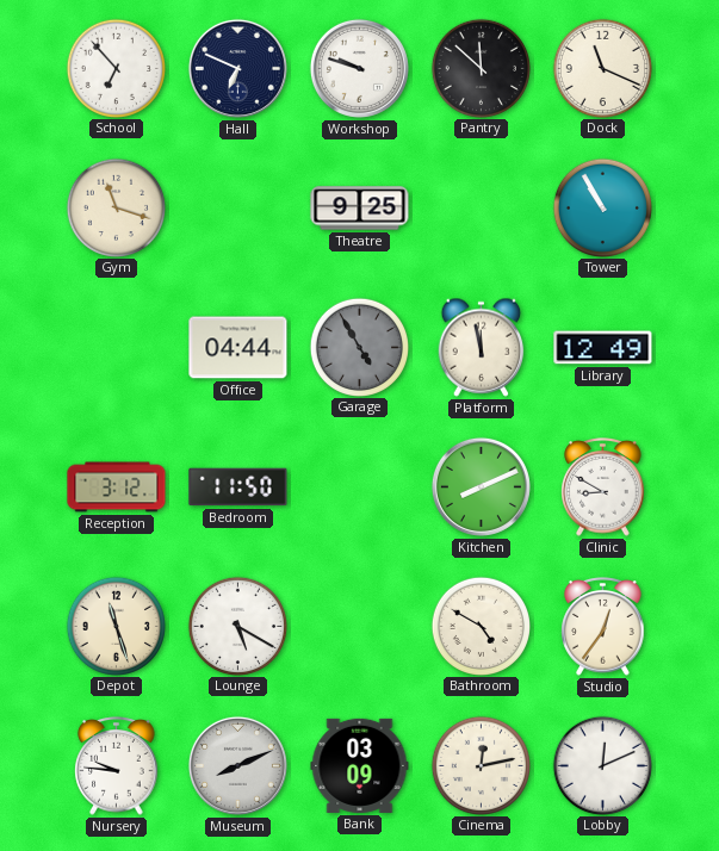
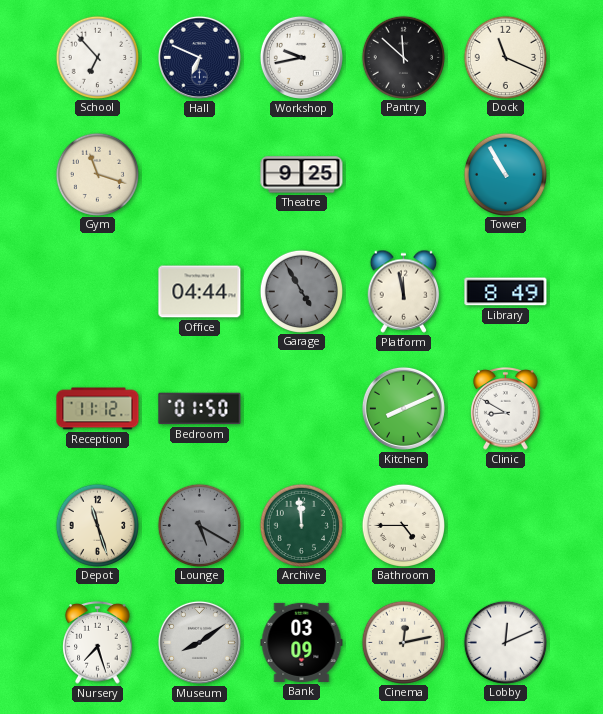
Workshop: 9:48 -> 9:43
Library: 12:49 -> 8:49
Reception: 3:12 -> 11:12
Bedroom: 11:50 -> 01:50
Lounge dial: white -> grey
Archive: none -> 11:59
Bathroom: 4:50 -> 4:45
Studio: 12:36 -> none
Nursery: 9:46 -> 7:27
Museum: 8:11 -> 8:09
